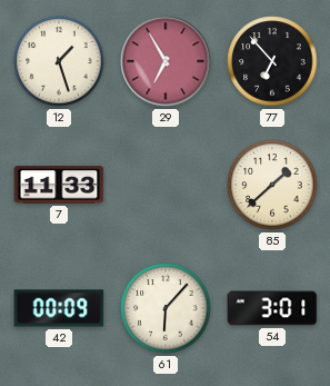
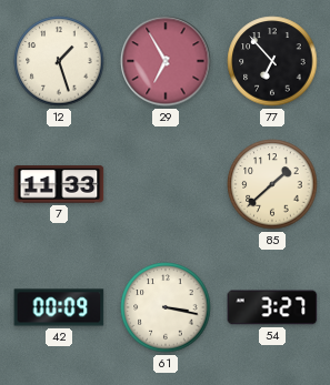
61: 6:07 -> 3:17
54: 3:01 -> 3:27
